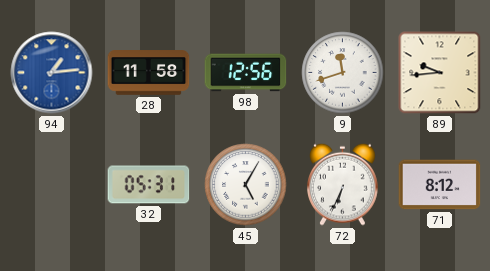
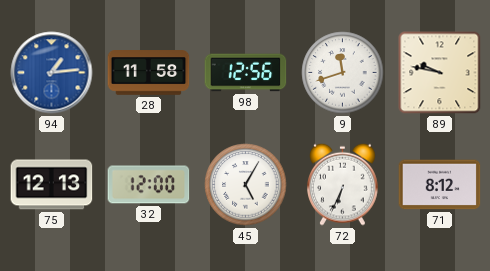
89: 9:44 -> 9:47
75: none -> 12:13
32: 05:31 -> 12:00
